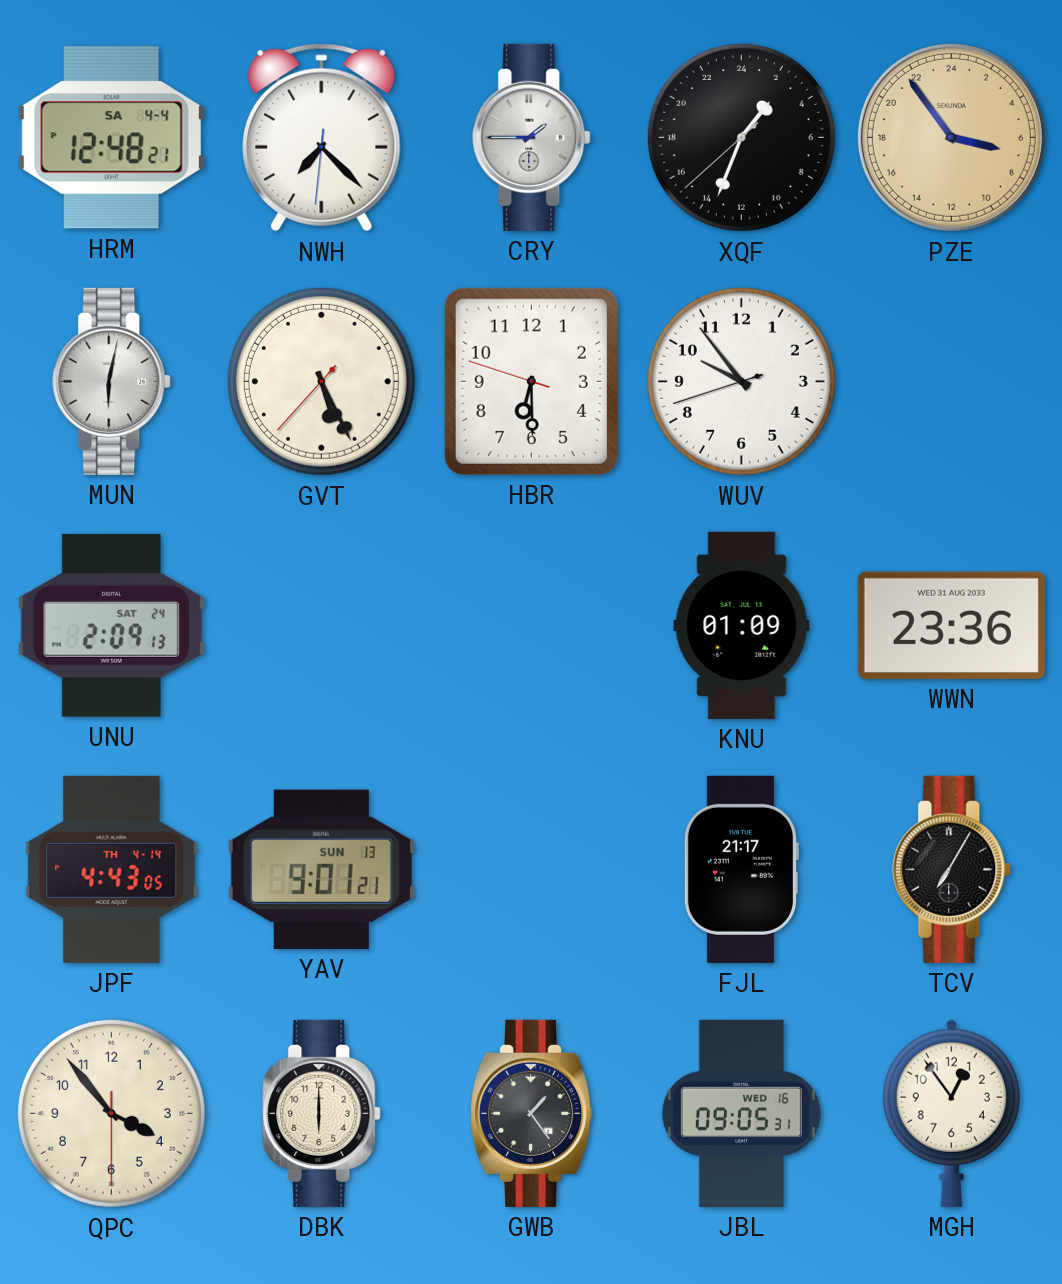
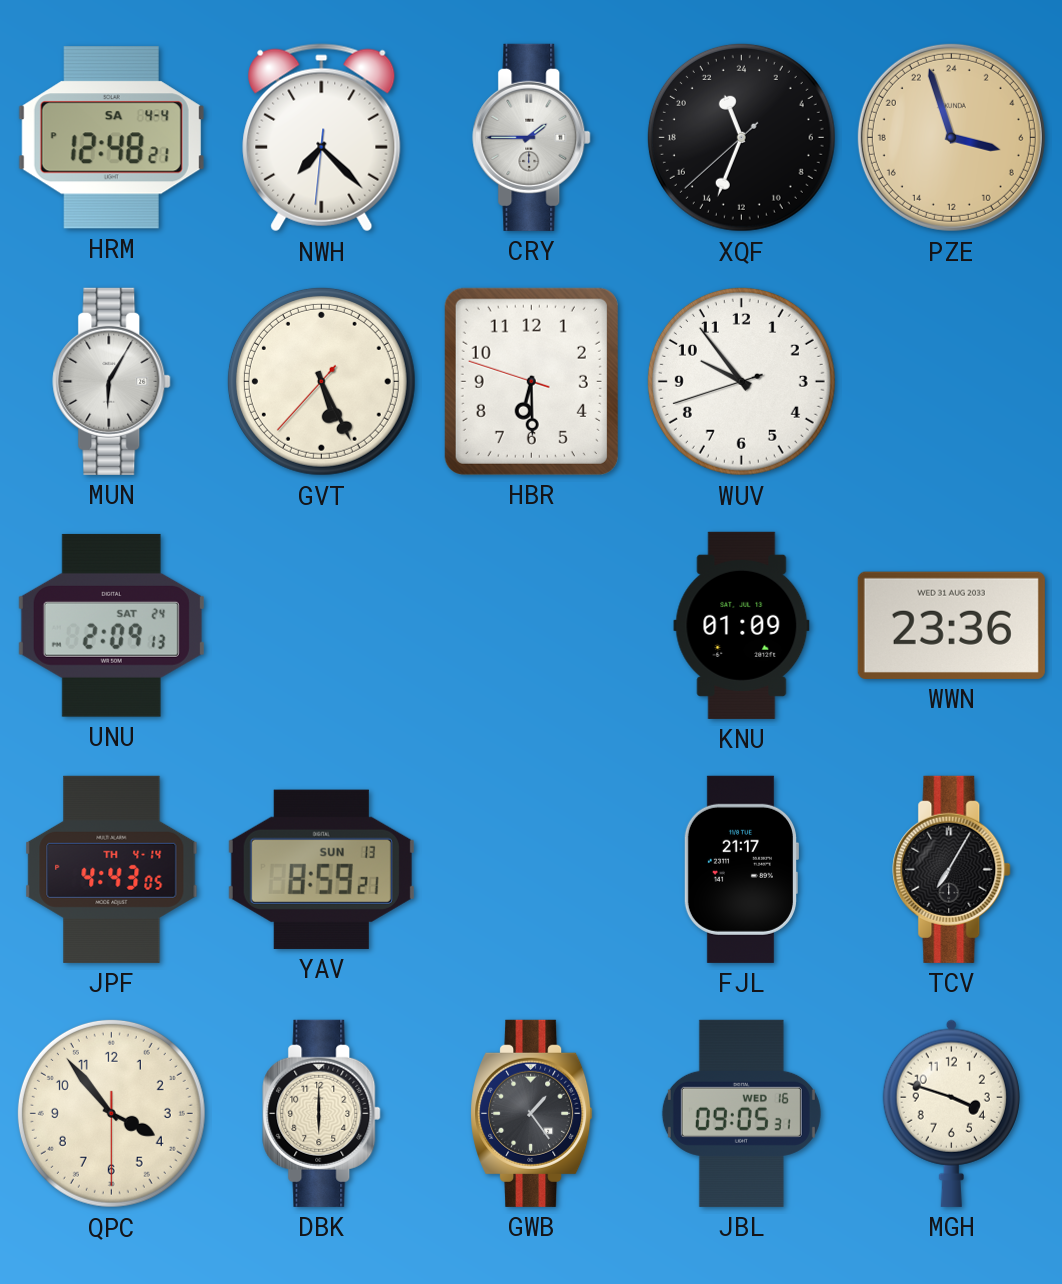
XQF: 2:33 -> 22:33
PZE: 6:54 -> 6:57
MUN: 6:02 -> 6:05
YAV: 9:01 -> 8:59
MGH: 12:54 -> 3:48
